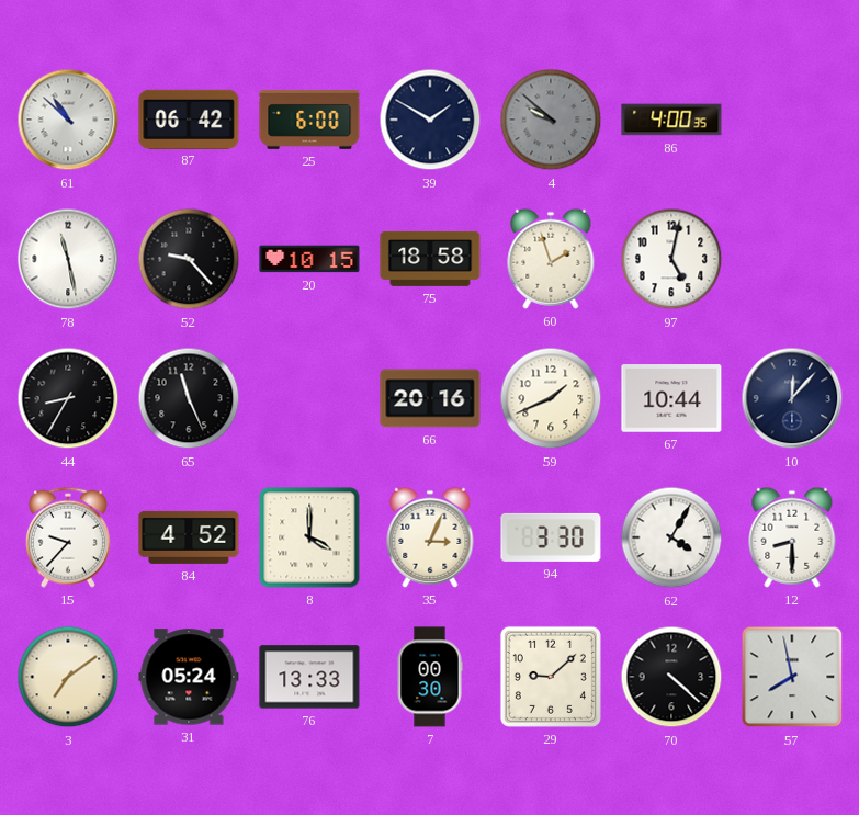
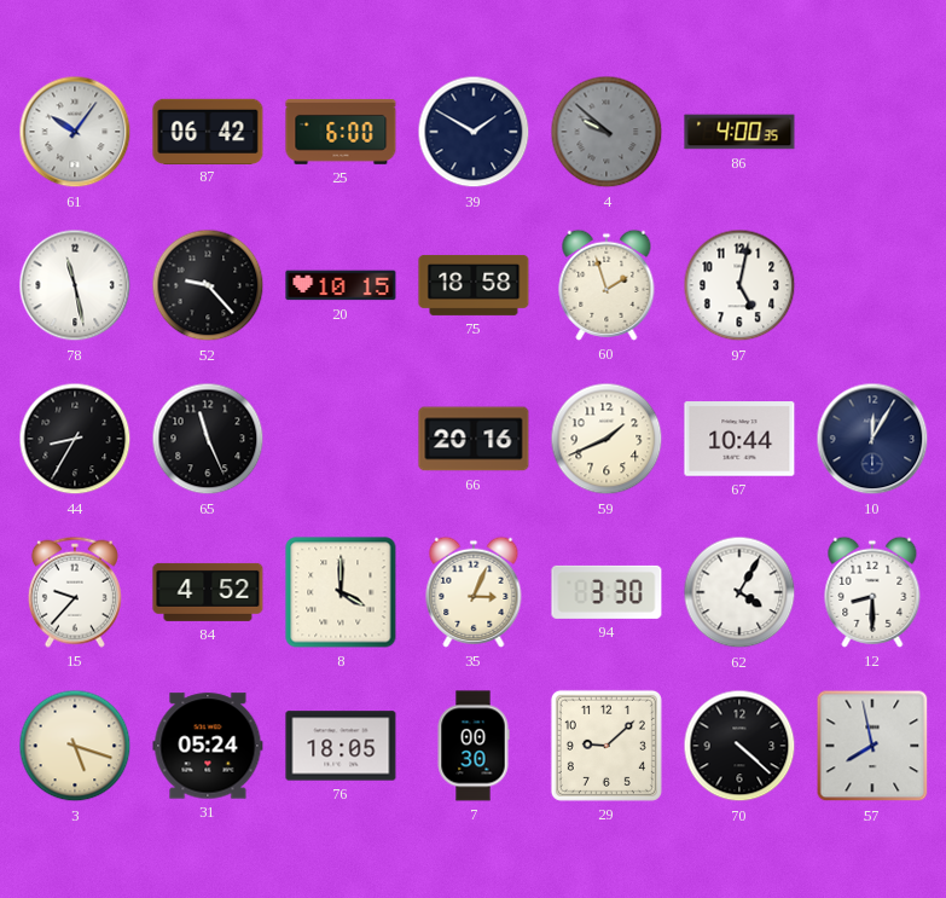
61: 10:52 -> 10:06
10: 12:07 -> 12:05
3: 7:09 -> 5:18
76: 13:33 -> 18:05
